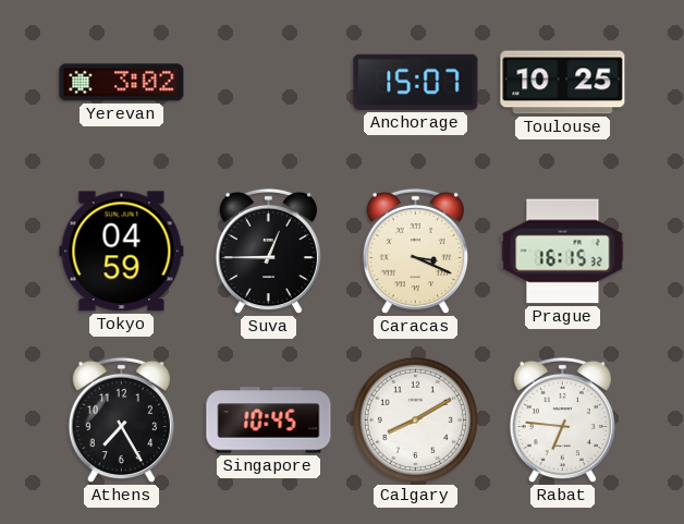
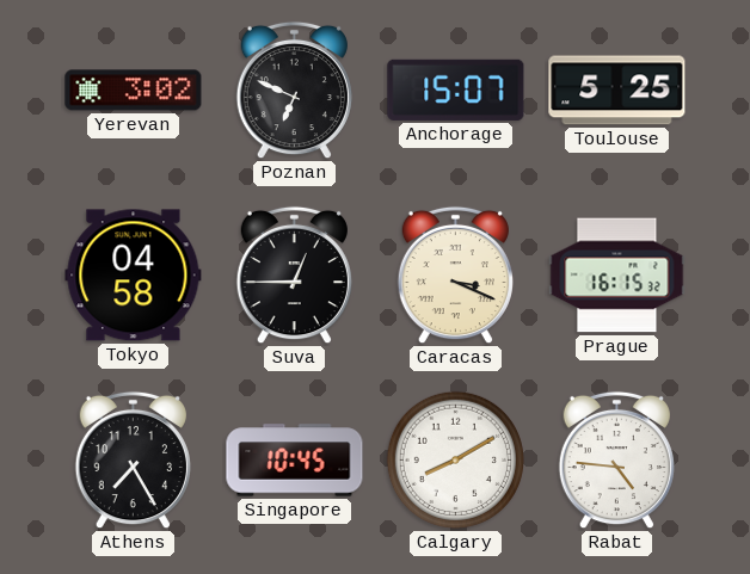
Poznan: none -> 6:49
Toulouse: 10:25 -> 5:25
Tokyo: 04:59 -> 04:58
Rabat: 6:46 -> 4:46
